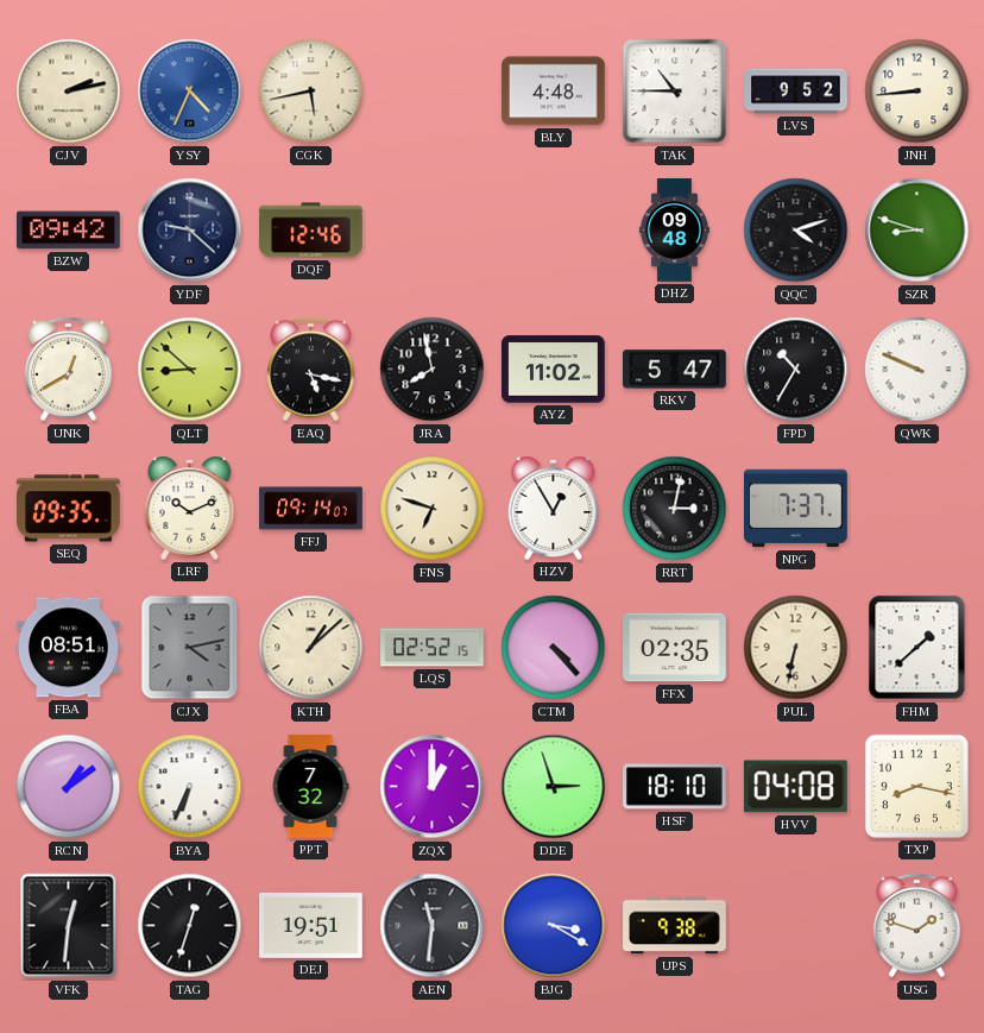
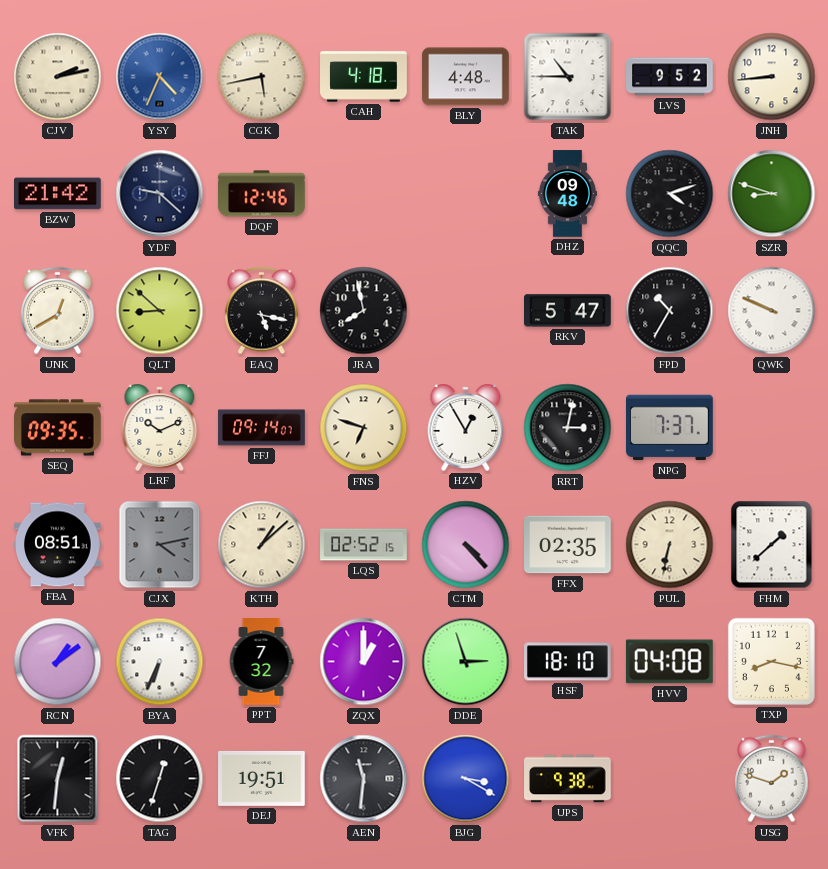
CAH: none -> 4:18
BZW: 09:42 -> 21:42
AYZ: 11:02 -> none
